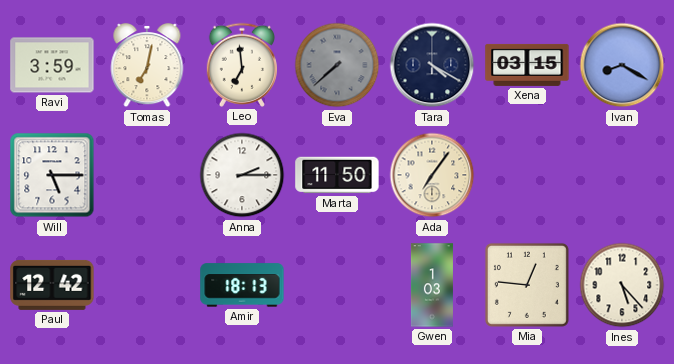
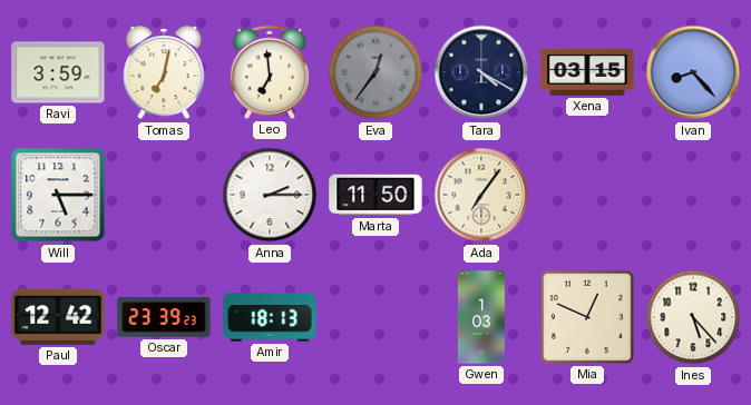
Eva: 7:38 -> 12:36
Ivan: 8:20 -> 8:23
Oscar: none -> 23:39
Mia: 12:46 -> 12:49
